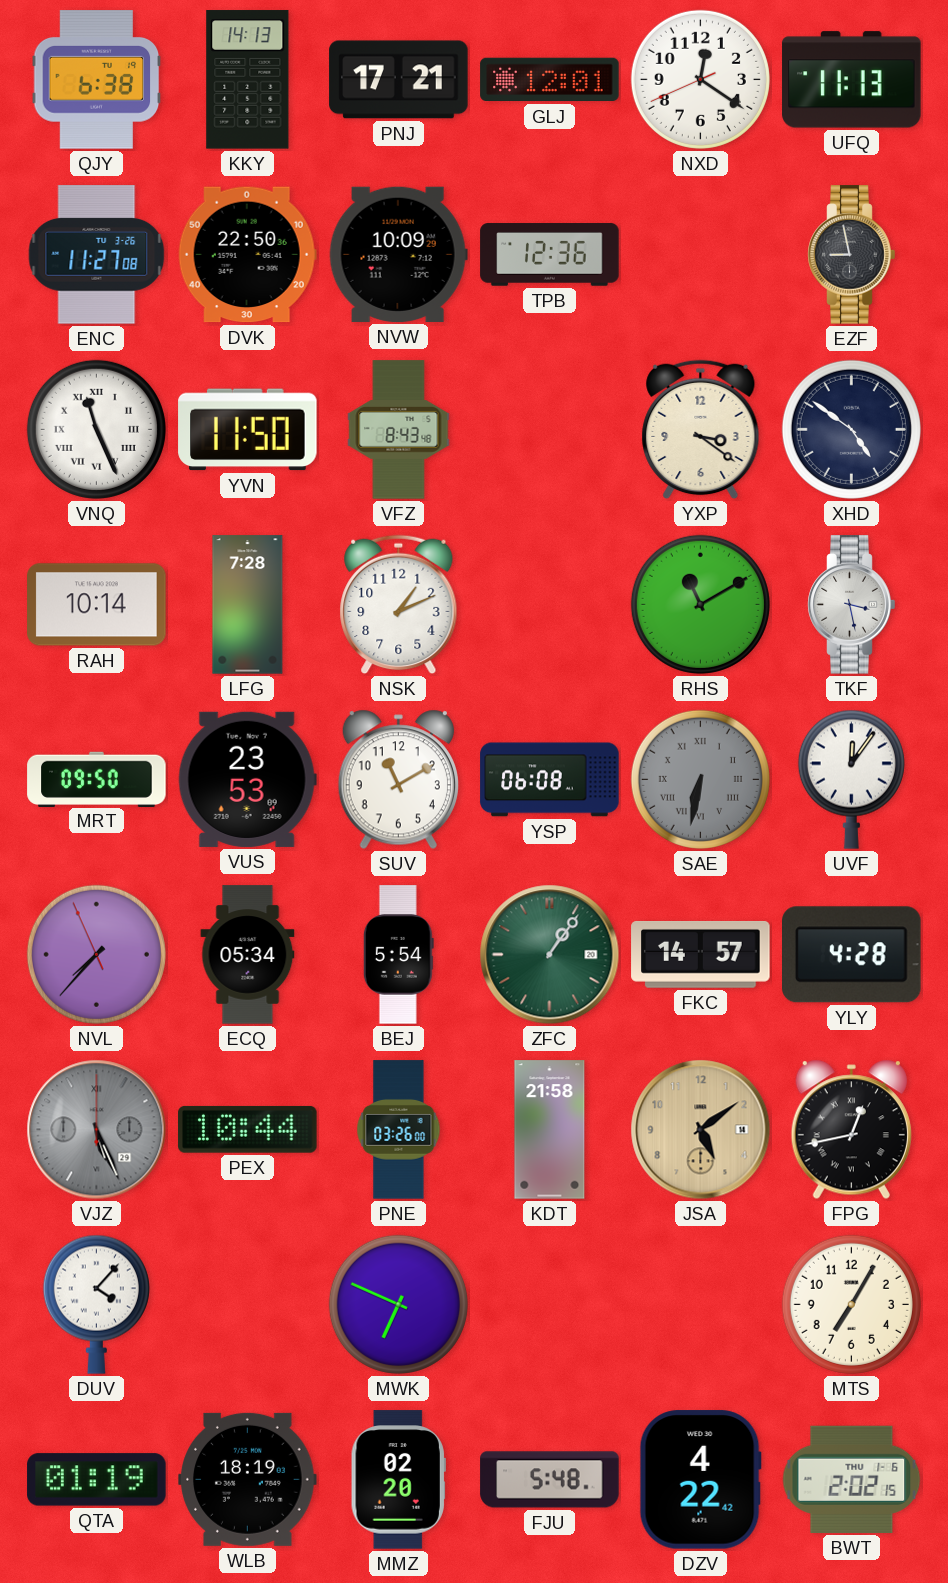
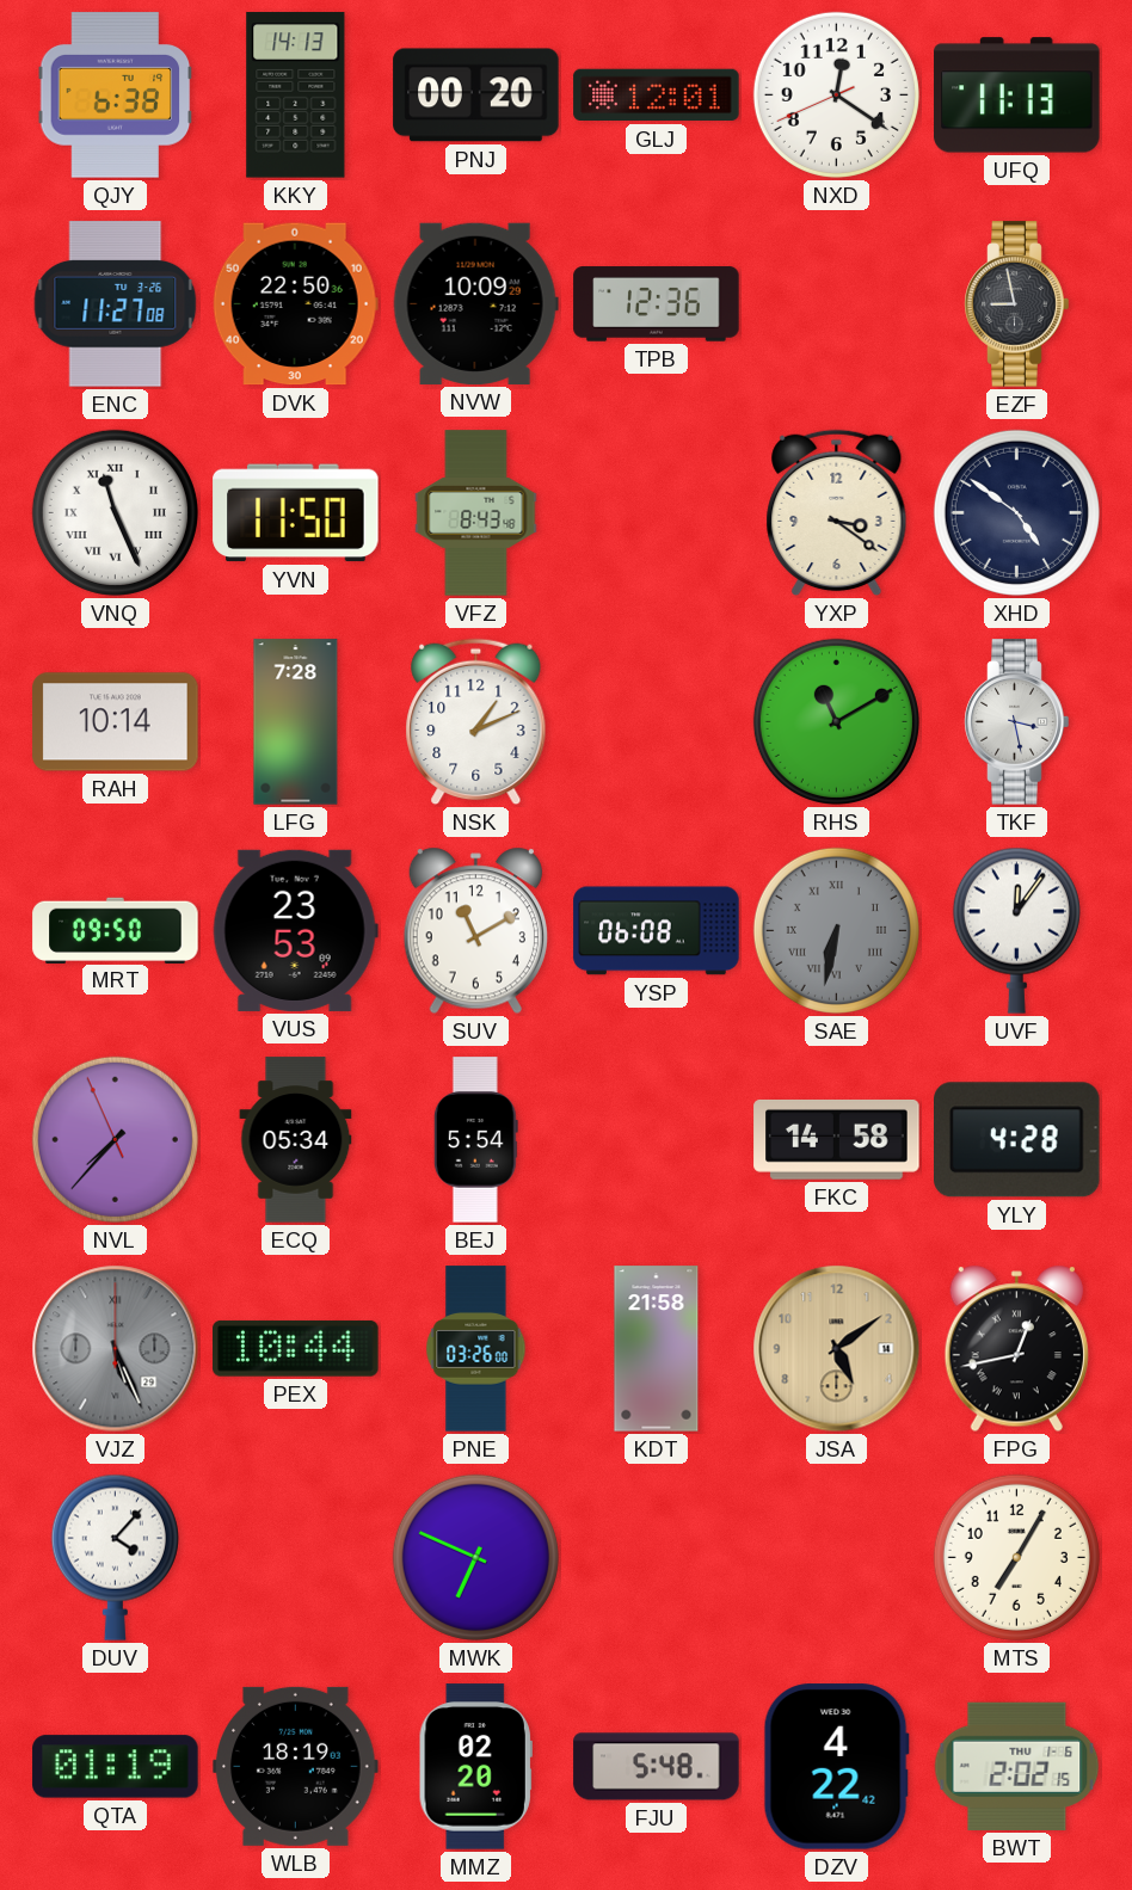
PNJ: 17:21 -> 00:20
ZFC: 1:06 -> none
FKC: 14:57 -> 14:58
